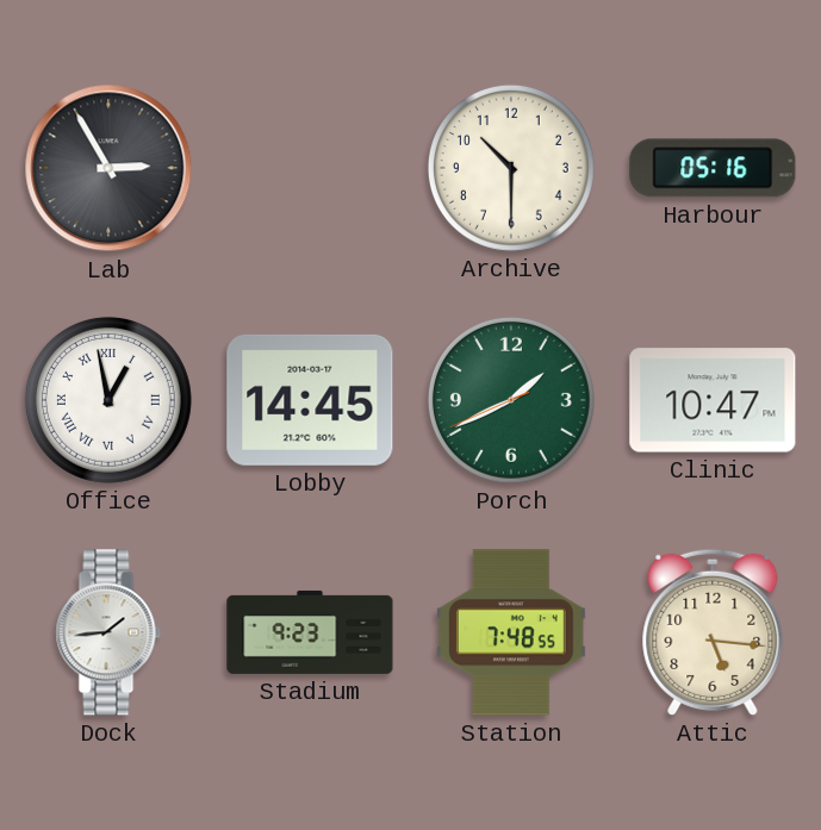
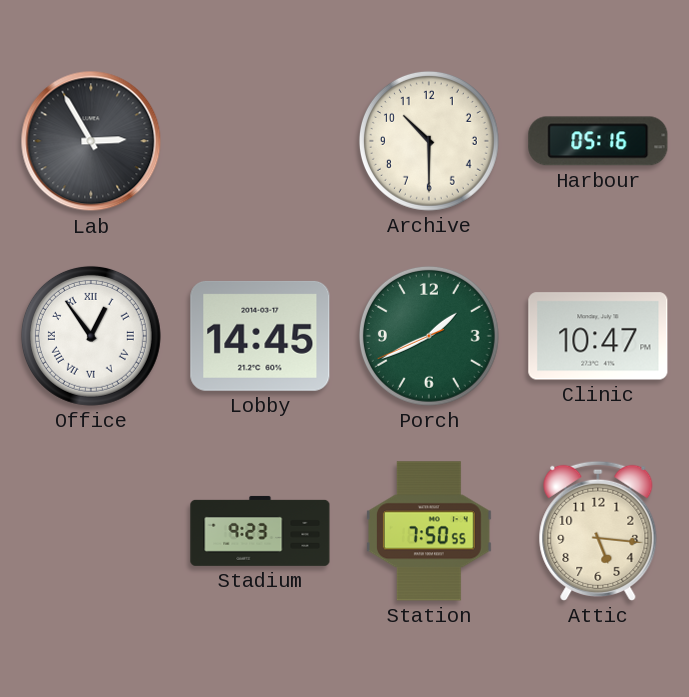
Office: 12:58 -> 12:54
Dock: 1:44 -> none
Station: 7:48 -> 7:50
